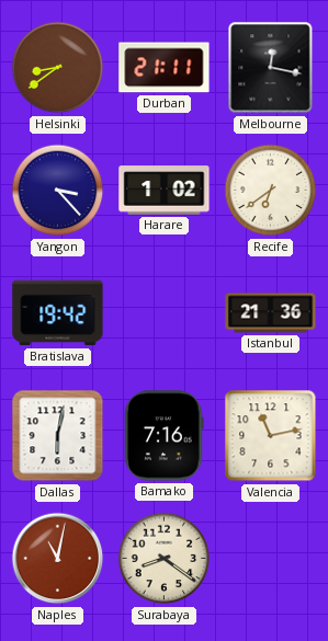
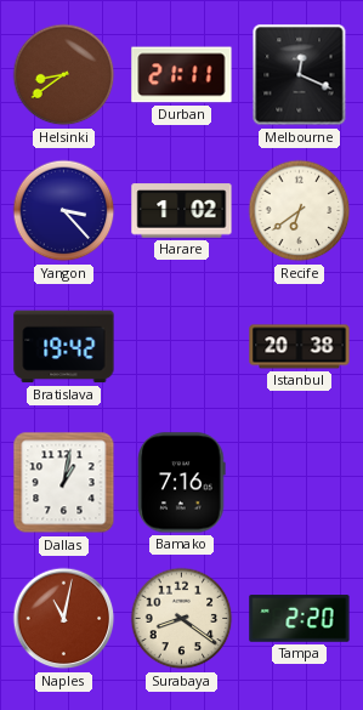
Melbourne: 12:17 -> 12:19
Istanbul: 21:36 -> 20:38
Dallas: 6:02 -> 1:02
Valencia: 11:13 -> none
Tampa: none -> 2:20
